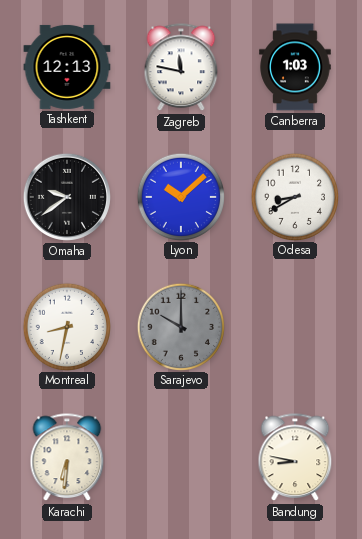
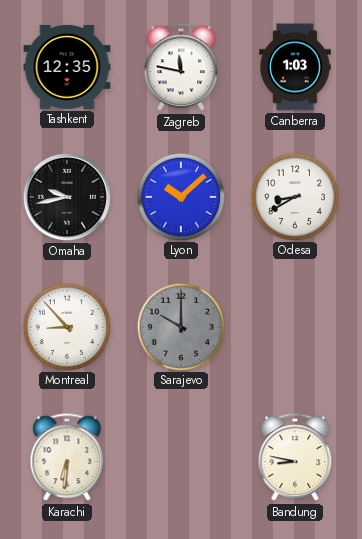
Tashkent: 12:13 -> 12:35
Omaha: 9:39 -> 9:43
Montreal: 8:32 -> 8:53
